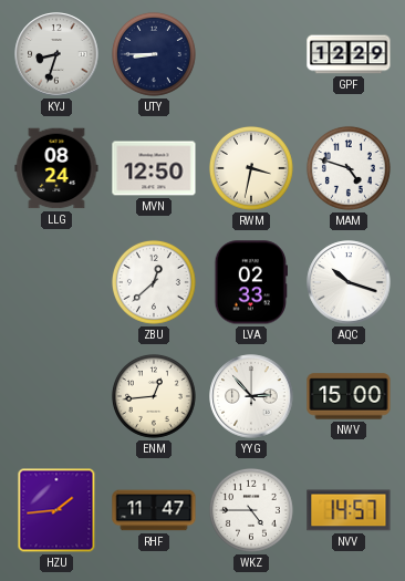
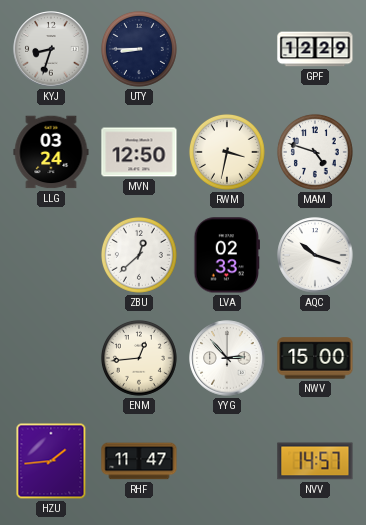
LLG: 08:24 -> 03:24
WKZ: 4:45 -> none
